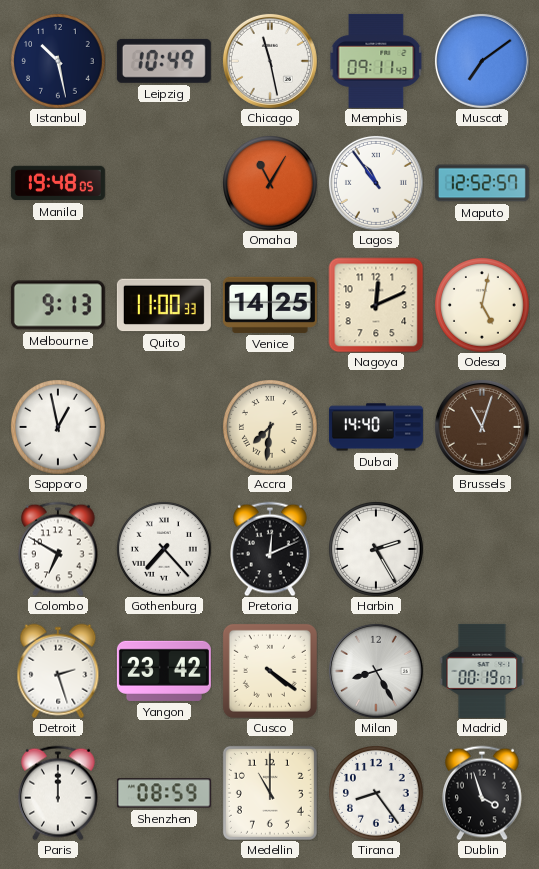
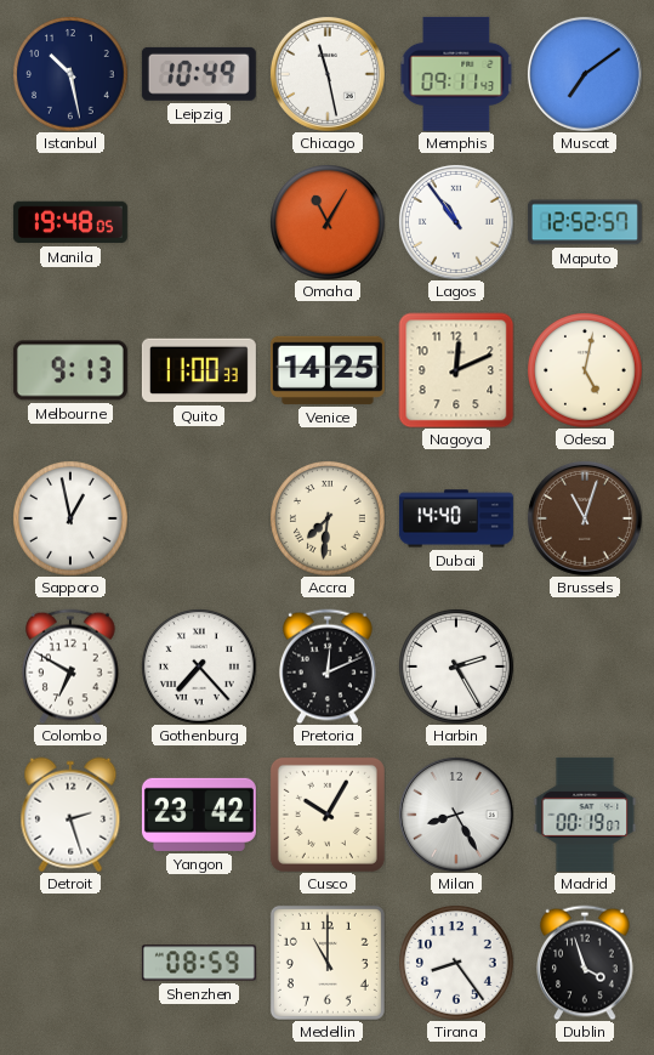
Cusco: 4:21 -> 10:05
Paris: 12:00 -> none
